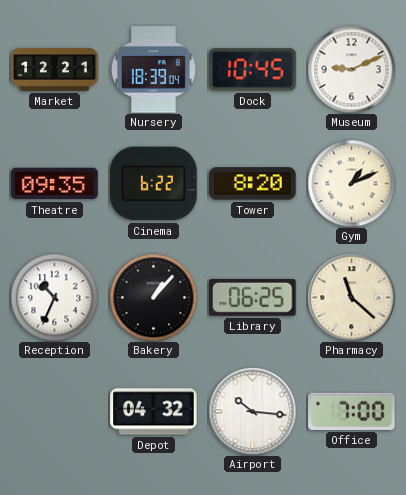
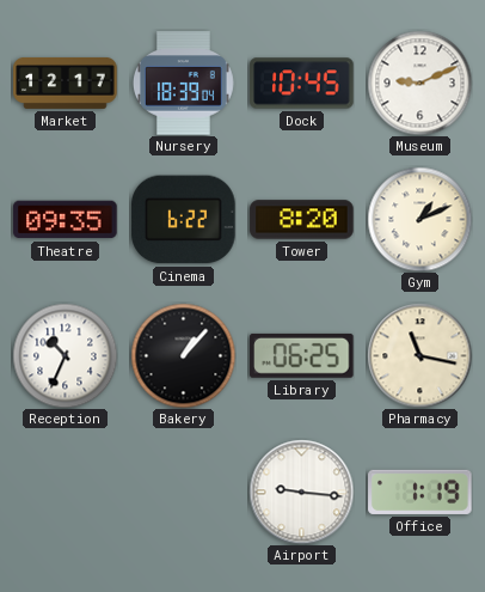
Market: 12:21 -> 12:17
Pharmacy: 11:22 -> 11:17
Depot: 04:32 -> none
Airport: 10:16 -> 9:16
Office: 7:00 -> 1:19
